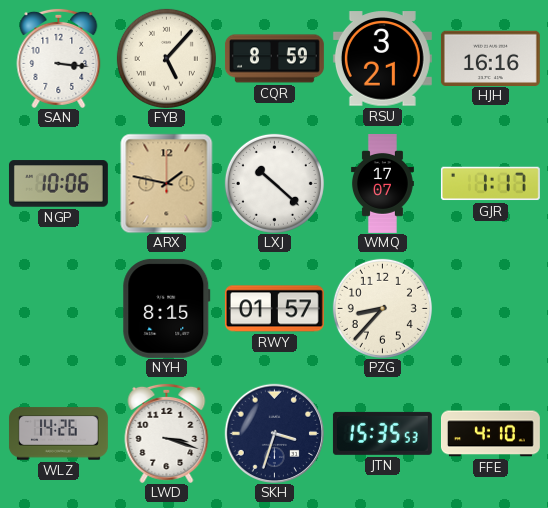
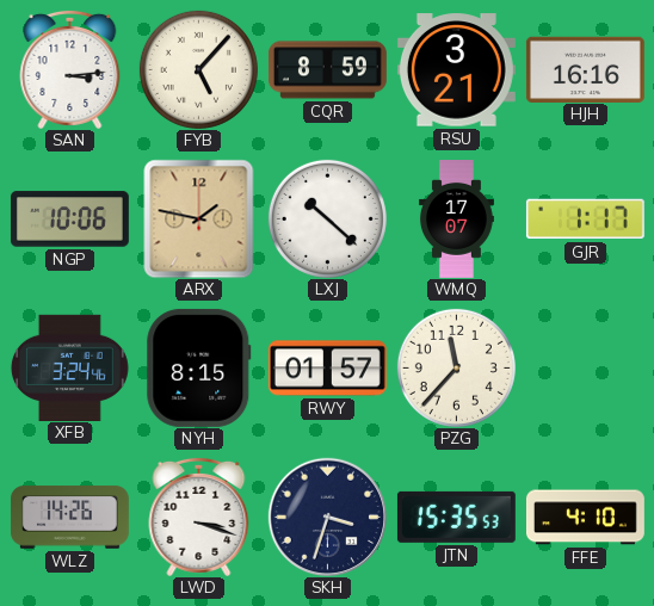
SAN: 3:16 -> 3:14
XFB: none -> 3:24
PZG: 8:37 -> 11:37
